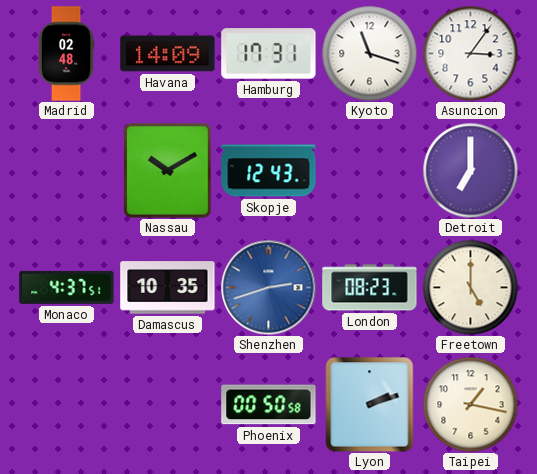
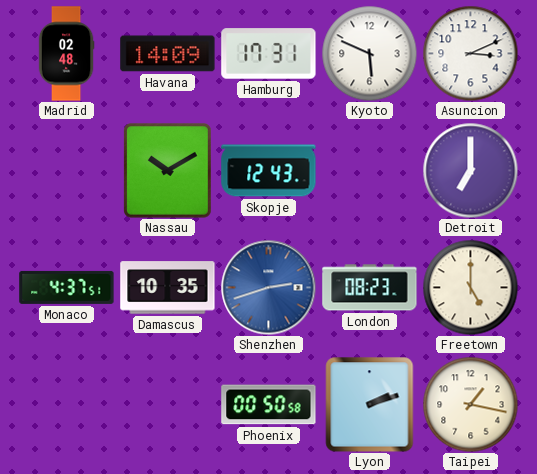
Kyoto: 11:18 -> 5:49
Asuncion: 3:06 -> 3:11
